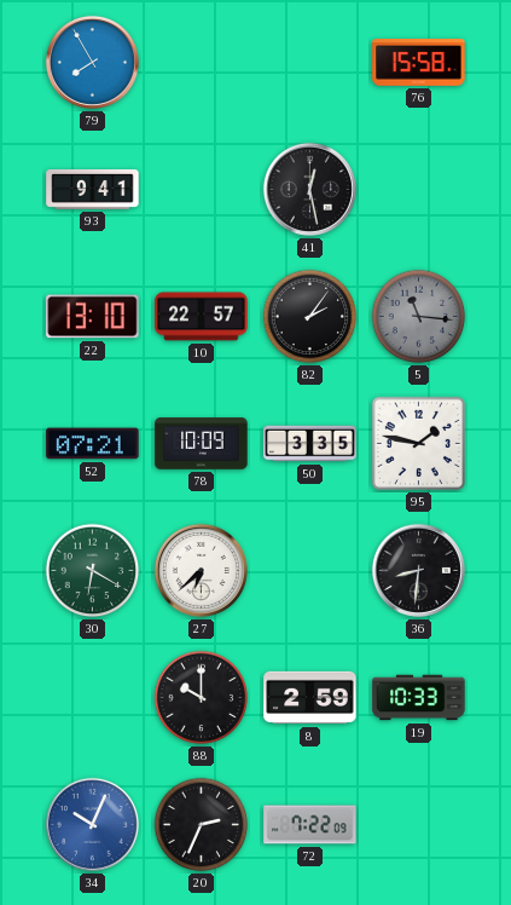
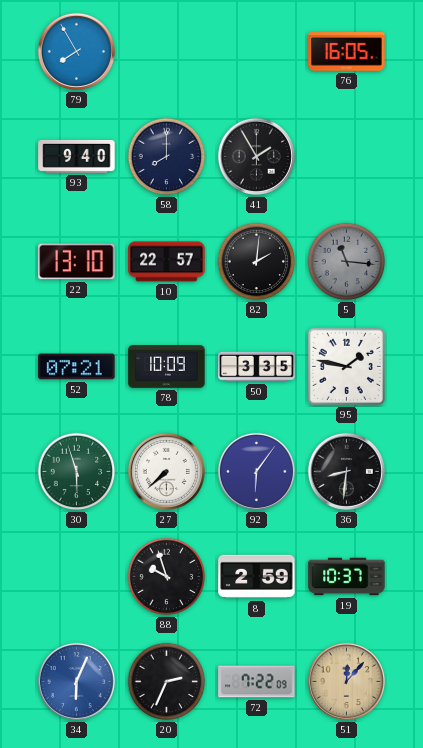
76: 15:58 -> 16:05
93: 9:41 -> 9:40
58: none -> 8:00
41: 12:28 -> 1:55
82: 2:06 -> 2:01
30: 6:20 -> 5:57
27: 6:38 -> 7:38
92: none -> 6:06
88: 10:00 -> 9:57
19: 10:33 -> 10:37
34: 10:04 -> 6:04
51: none -> 12:07
